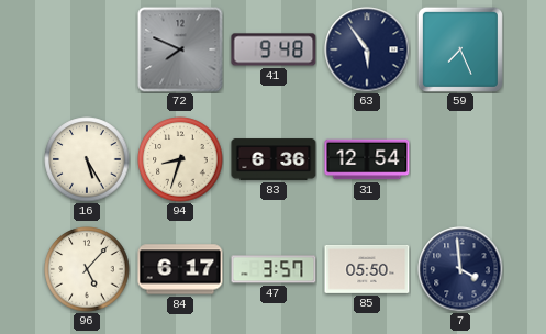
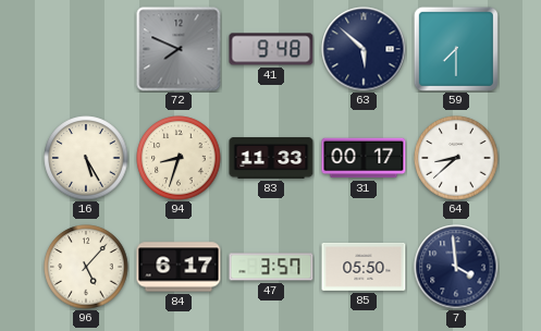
63: 5:54 -> 5:52
59: 7:26 -> 7:30
83: 6:36 -> 11:33
31: 12:54 -> 00:17
64: none -> 8:38
